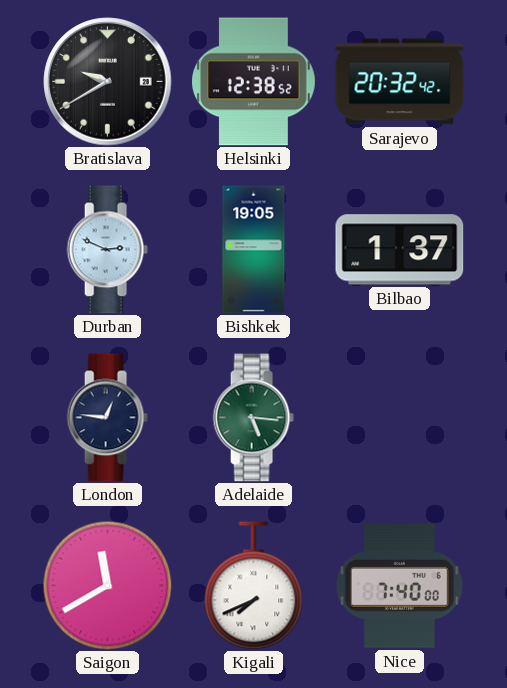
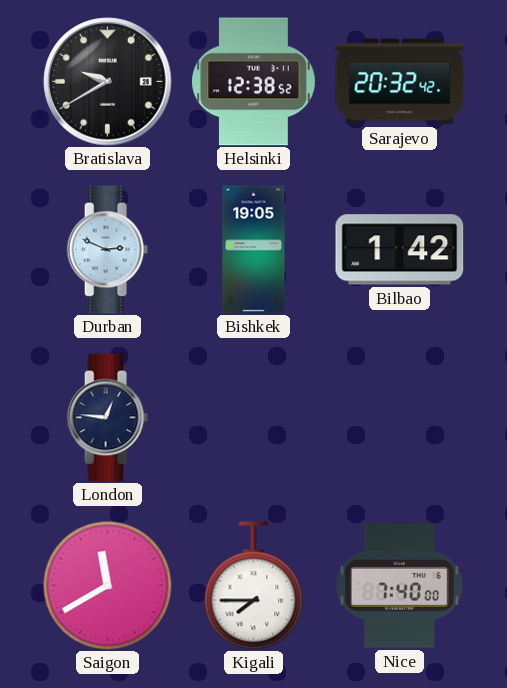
Bilbao: 1:37 -> 1:42
Adelaide: 5:16 -> none
Kigali: 7:41 -> 7:45
